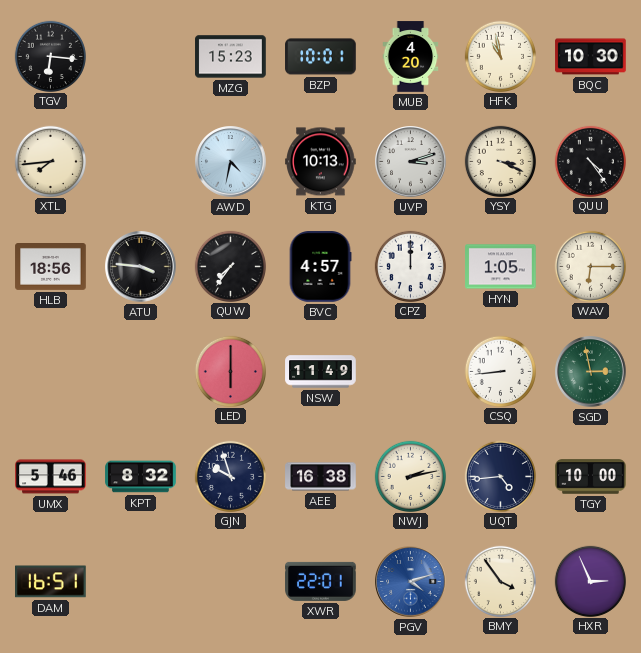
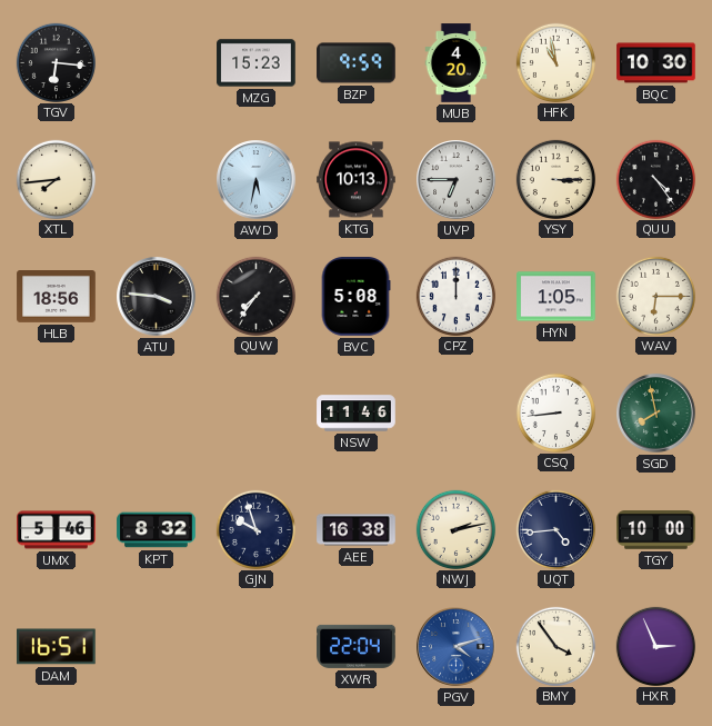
BZP: 10:01 -> 9:59
AWD: 4:32 -> 5:32
UVP: 3:12 -> 6:45
YSY: 3:19 -> 3:15
BVC: 4:57 -> 5:08
LED: 6:00 -> none
NSW: 11:49 -> 11:46
SGD: 2:58 -> 7:58
XWR: 22:01 -> 22:04
